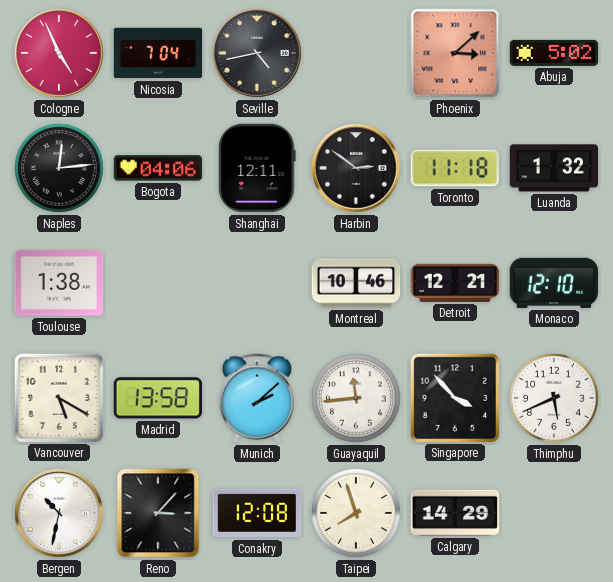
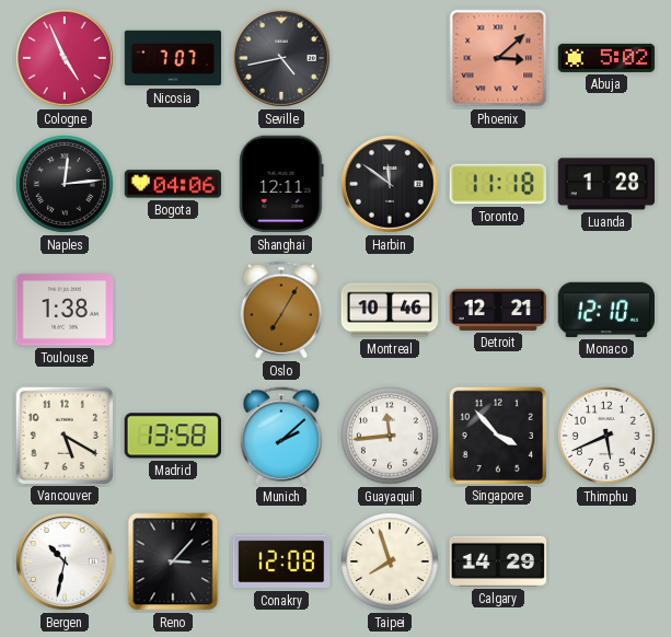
Nicosia: 7:04 -> 7:07
Harbin: 2:51 -> 11:51
Luanda: 1:32 -> 1:28
Oslo: none -> 7:05
